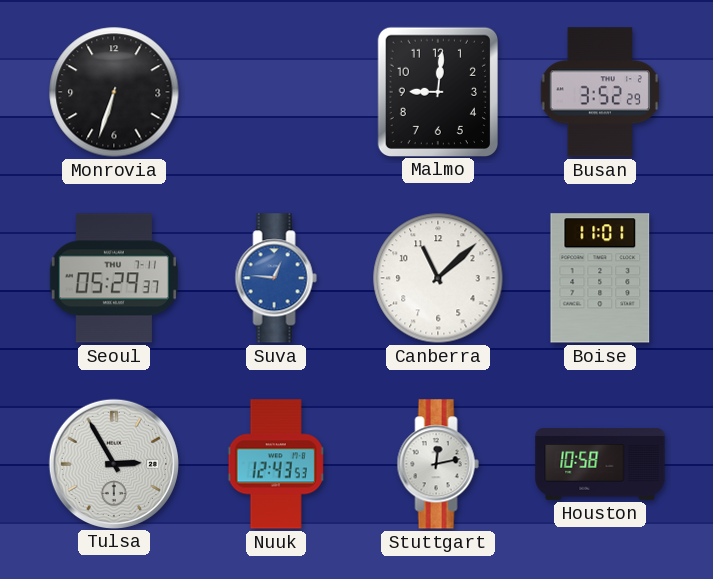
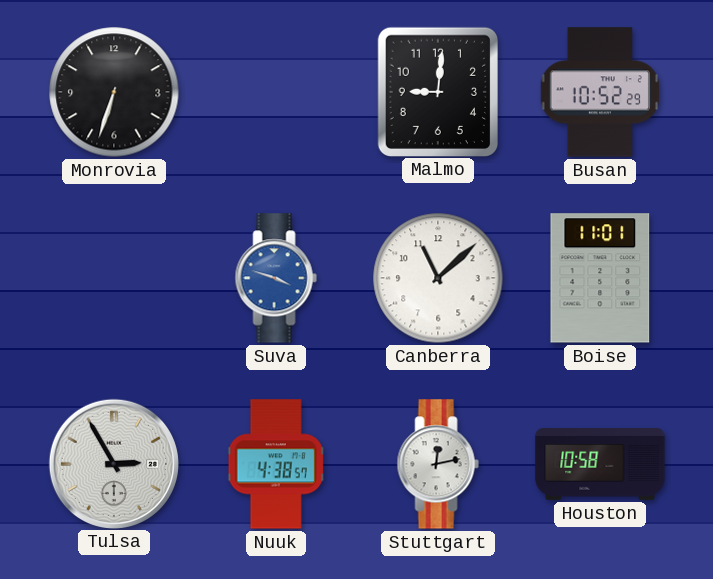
Busan: 3:52 -> 10:52
Seoul: 05:29 -> none
Suva: 12:46 -> 3:48
Nuuk: 12:43 -> 4:38
